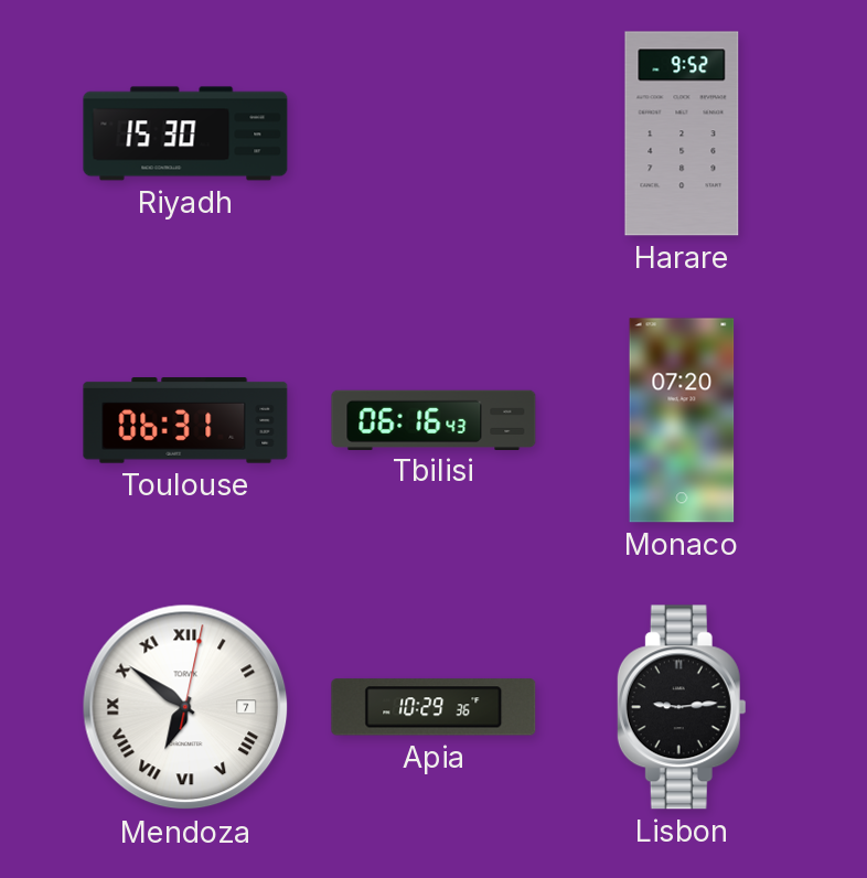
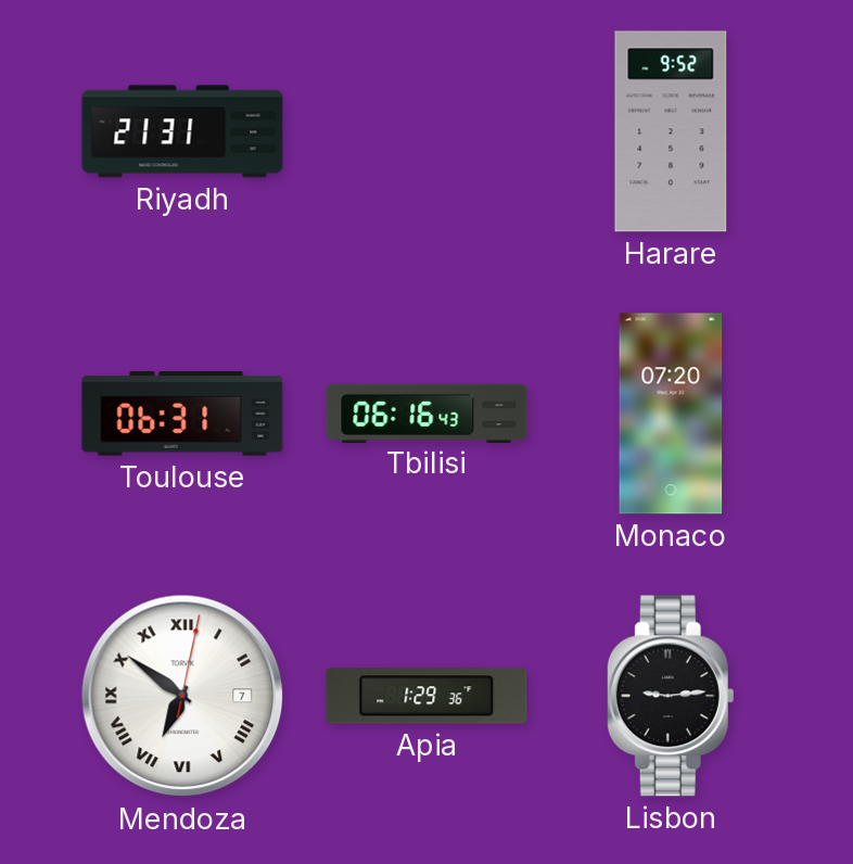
Riyadh: 15:30 -> 21:31
Apia: 10:29 -> 1:29
